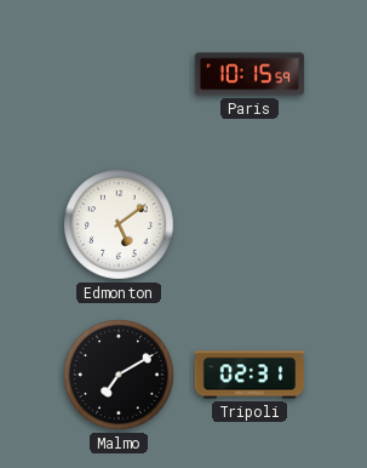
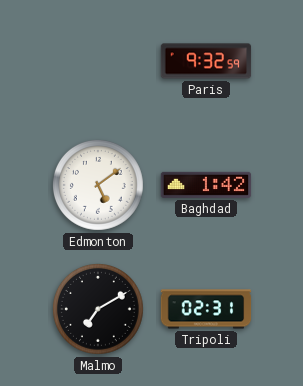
Paris: 10:15 -> 9:32
Baghdad: none -> 1:42
